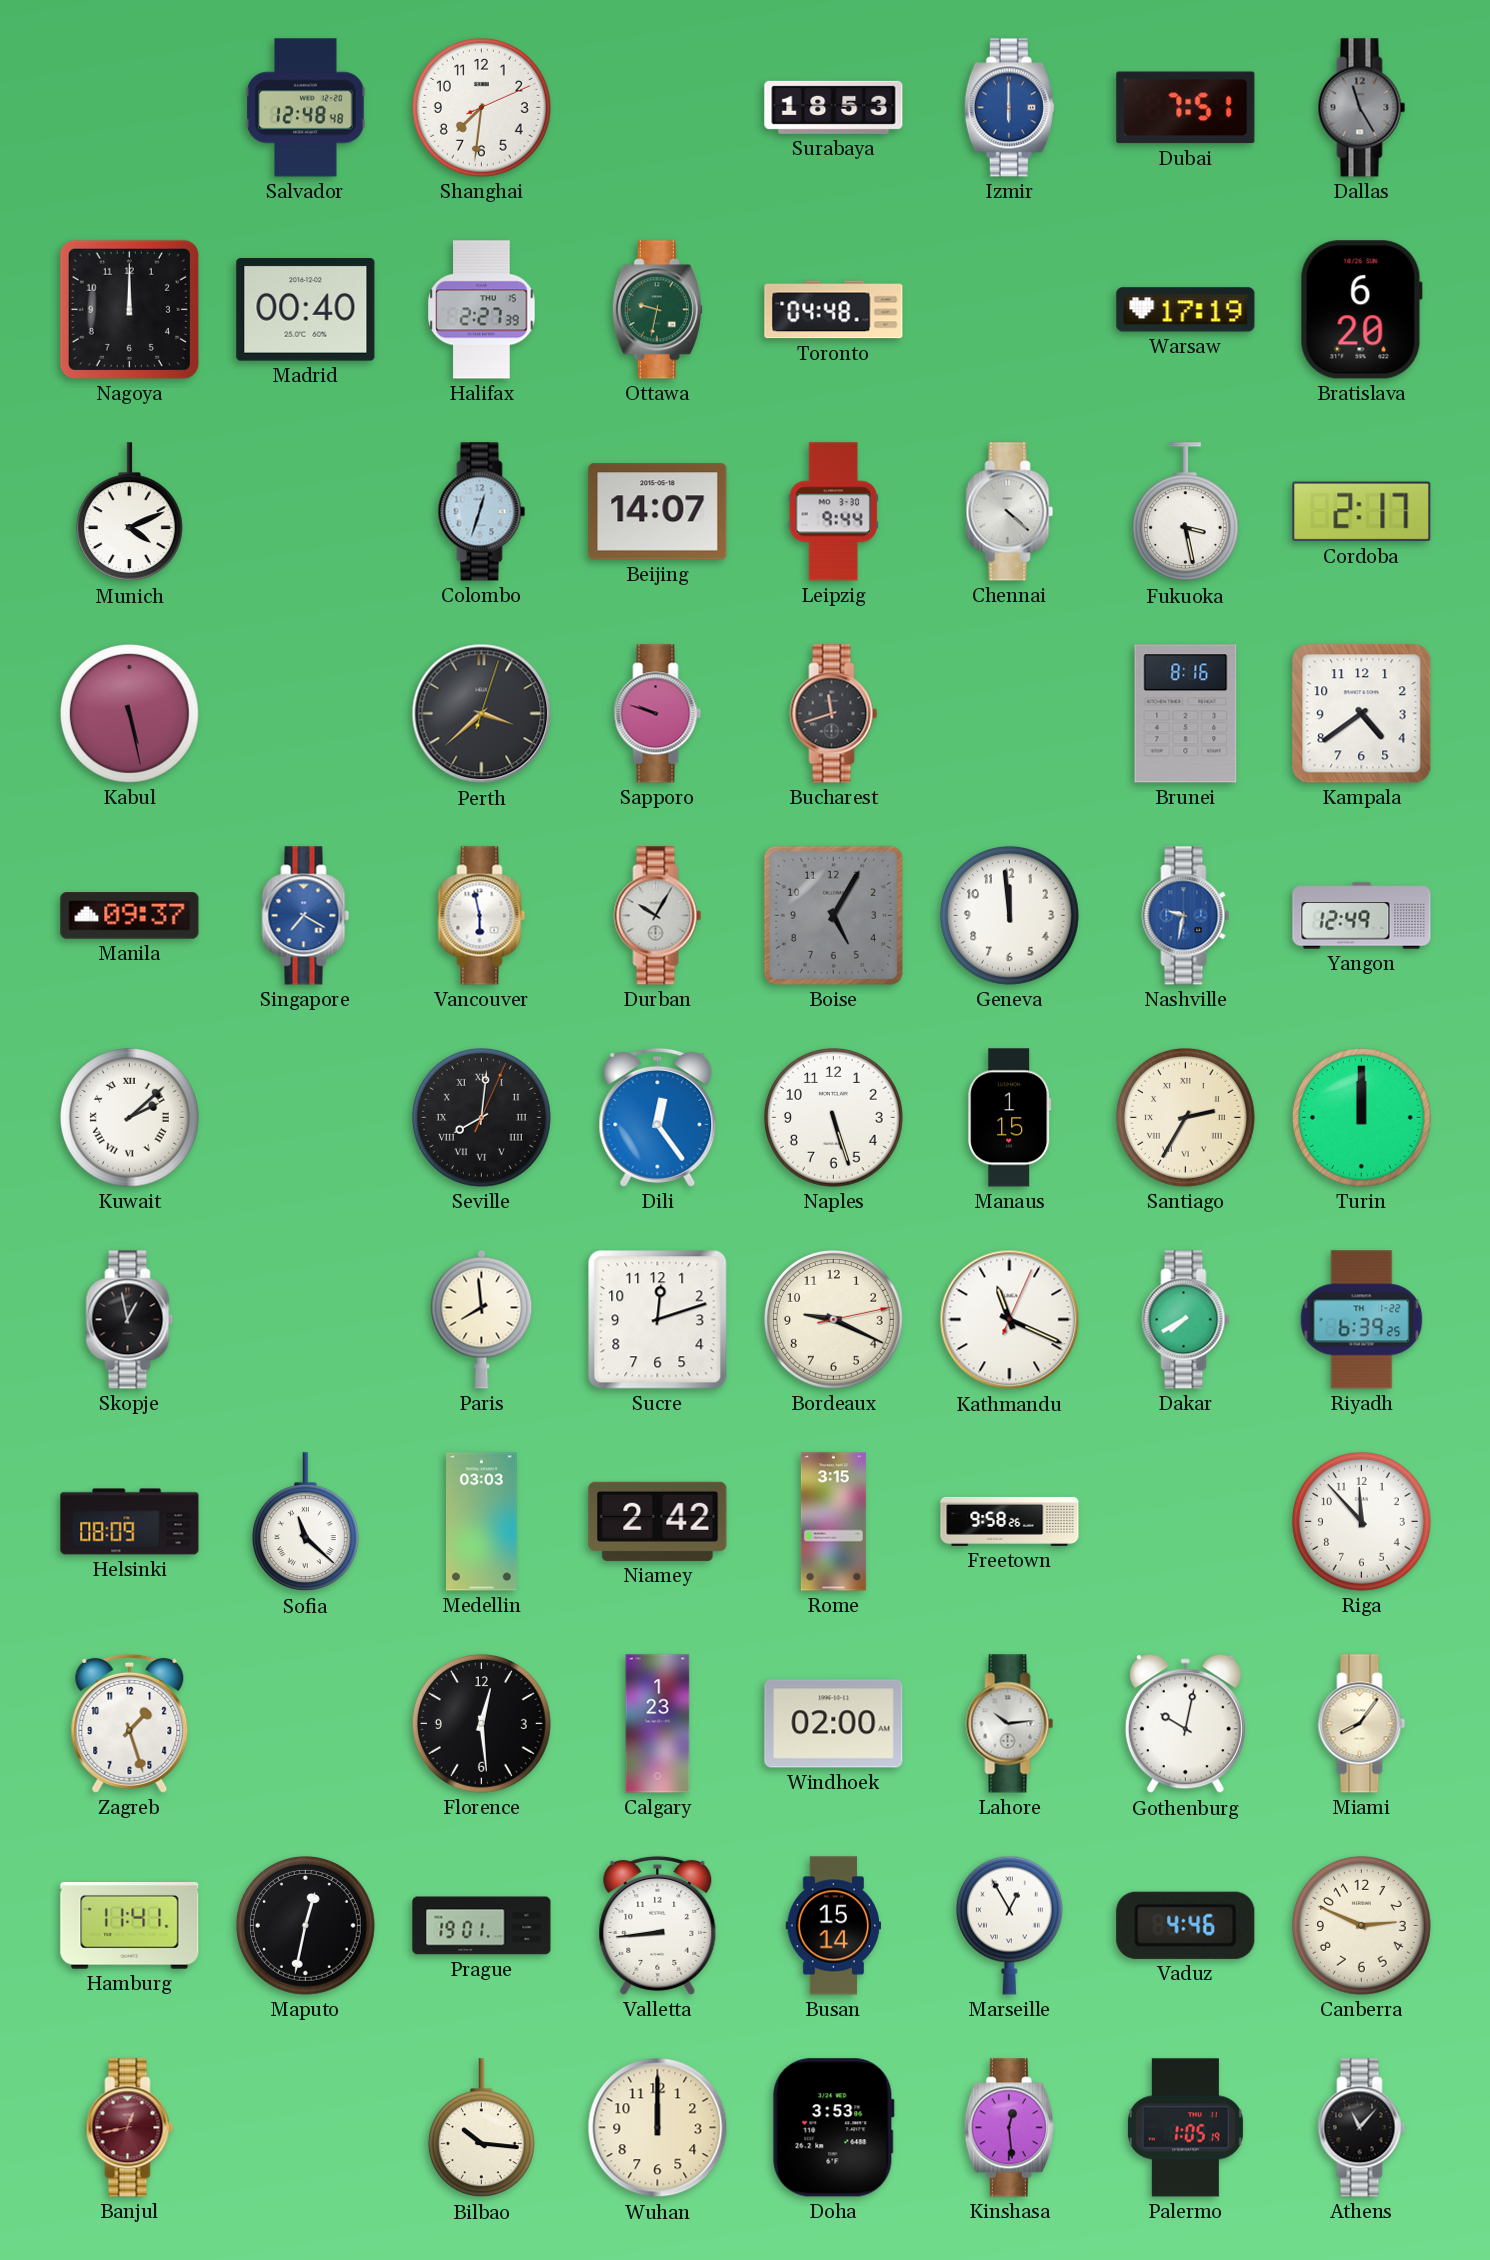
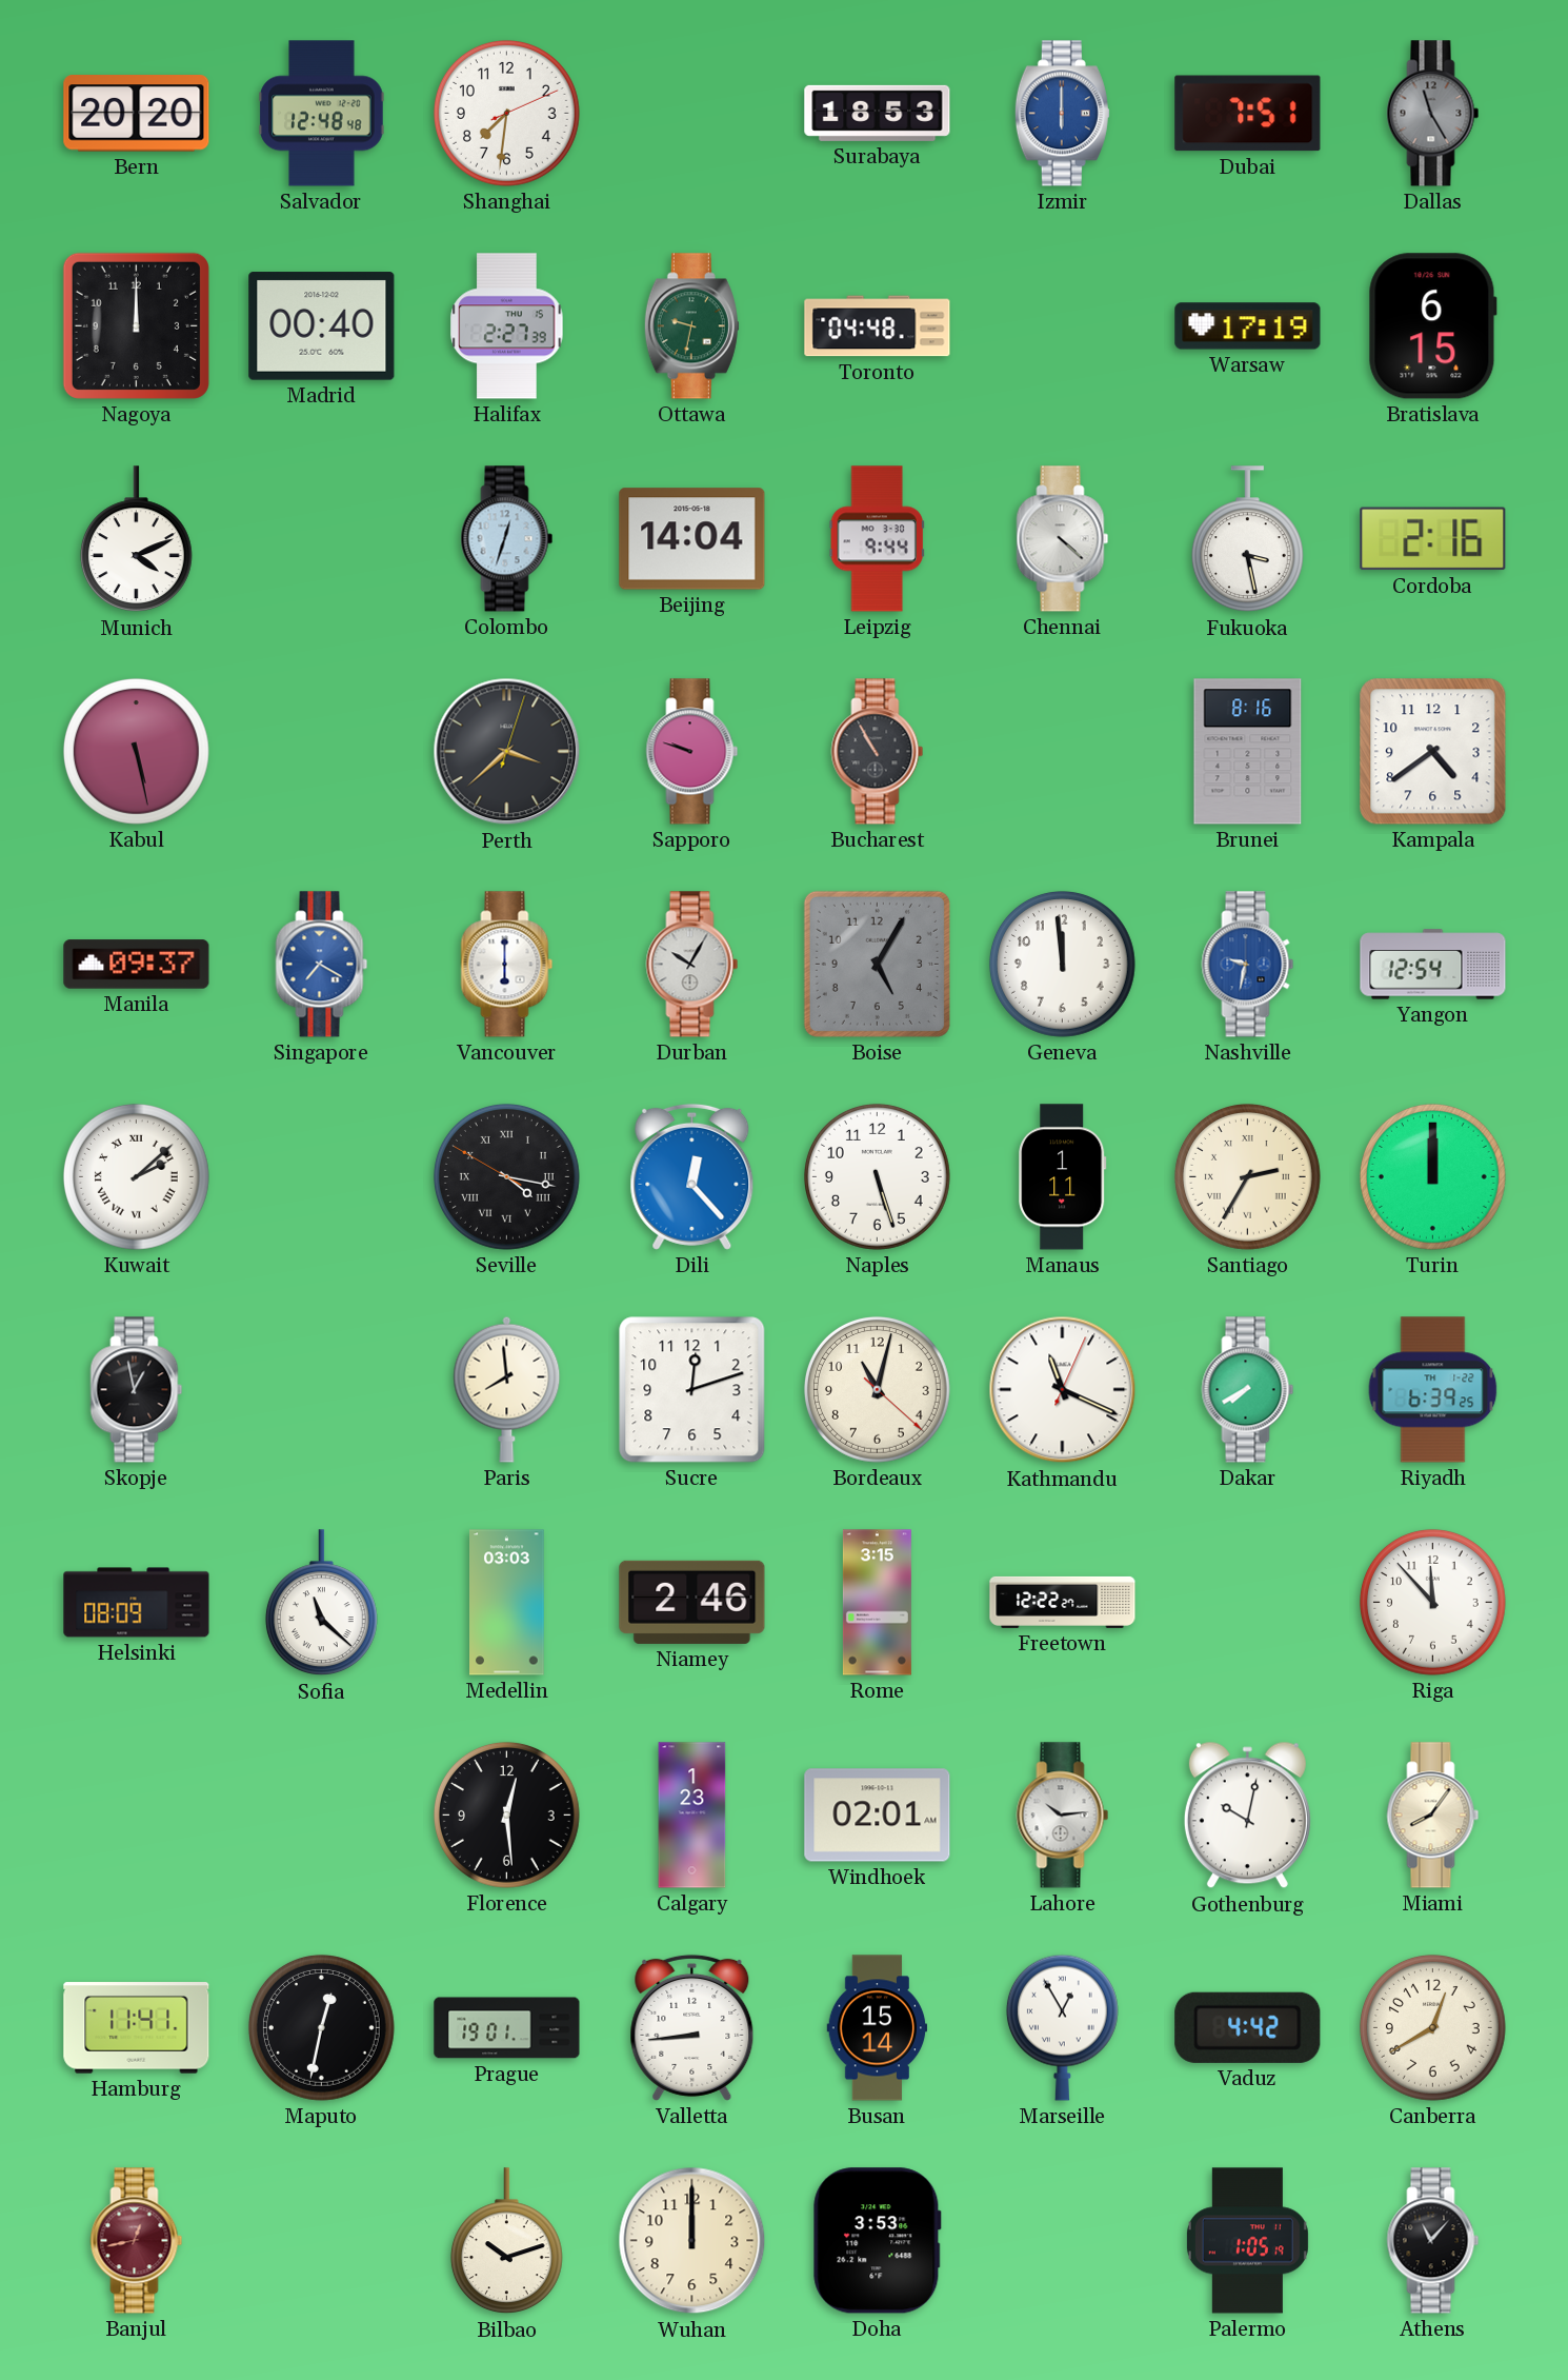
Bern: none -> 20:20
Bratislava: 6:20 -> 6:15
Beijing: 14:07 -> 14:04
Cordoba: 2:17 -> 2:16
Bucharest: 11:42 -> 10:55
Vancouver: 5:58 -> 6:00
Yangon: 12:49 -> 12:54
Seville: 8:01 -> 4:16
Dili: 12:24 -> 12:23
Manaus: 1:15 -> 1:11
Bordeaux: 9:19 -> 11:02
Niamey: 2:42 -> 2:46
Freetown: 9:58 -> 12:22
Zagreb: 1:27 -> none
Windhoek: 02:00 -> 02:01
Vaduz: 4:46 -> 4:42
Canberra: 2:49 -> 12:40
Bilbao: 10:16 -> 10:12
Kinshasa: 12:29 -> none
